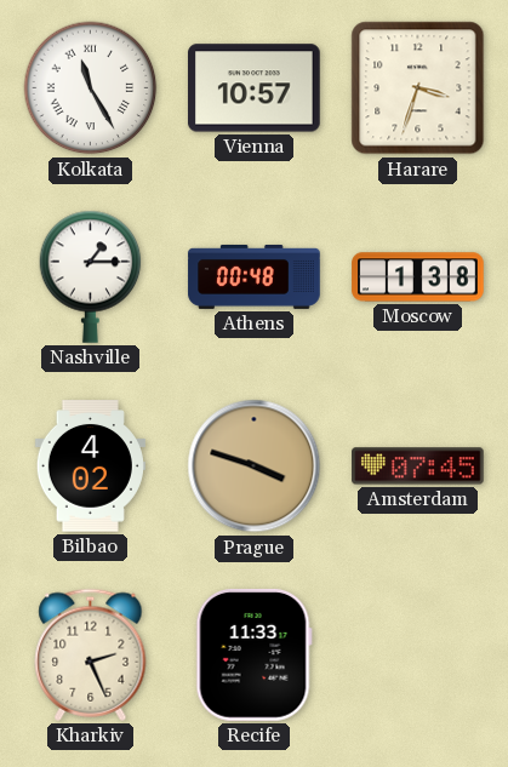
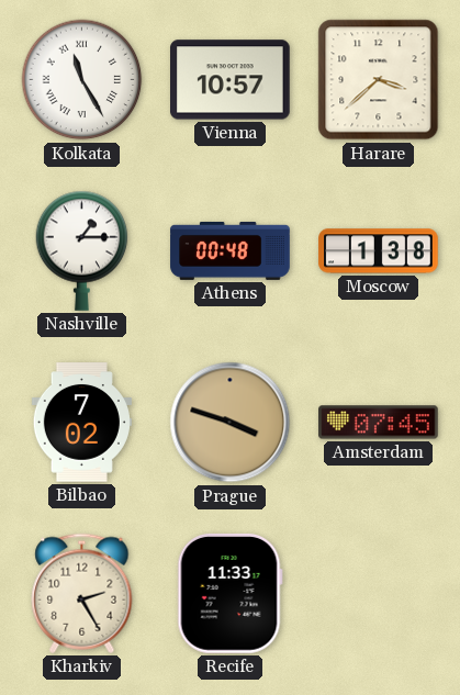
Harare: 3:33 -> 3:38
Bilbao: 4:02 -> 7:02
Kharkiv: 2:26 -> 2:25
